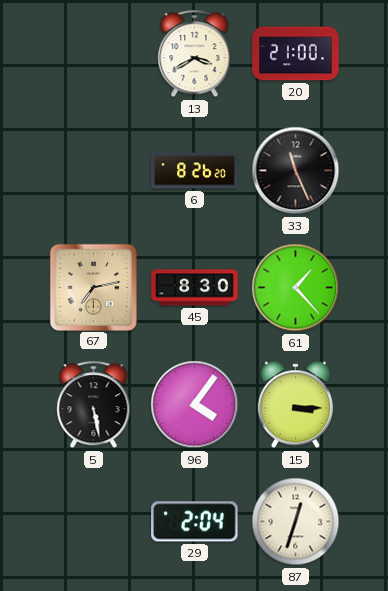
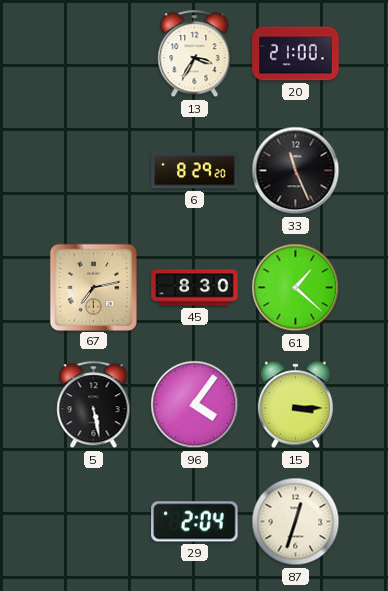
13: 3:40 -> 3:35
6: 8:26 -> 8:29
61: 1:23 -> 1:22
